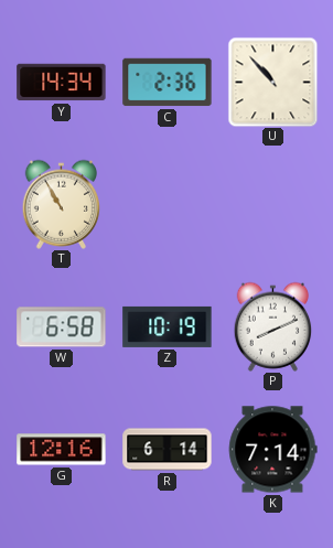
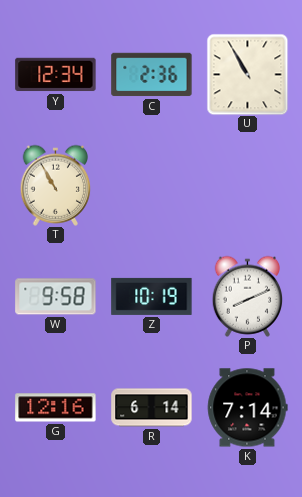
Y: 14:34 -> 12:34
U: 10:53 -> 10:55
W: 6:58 -> 9:58
